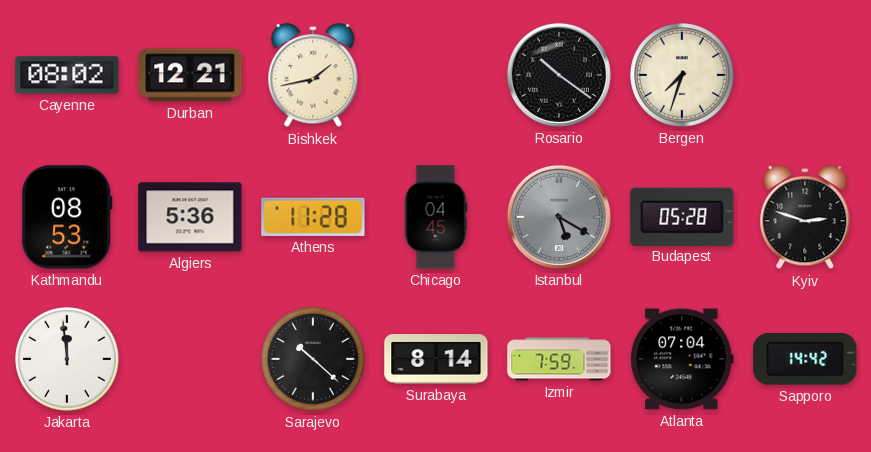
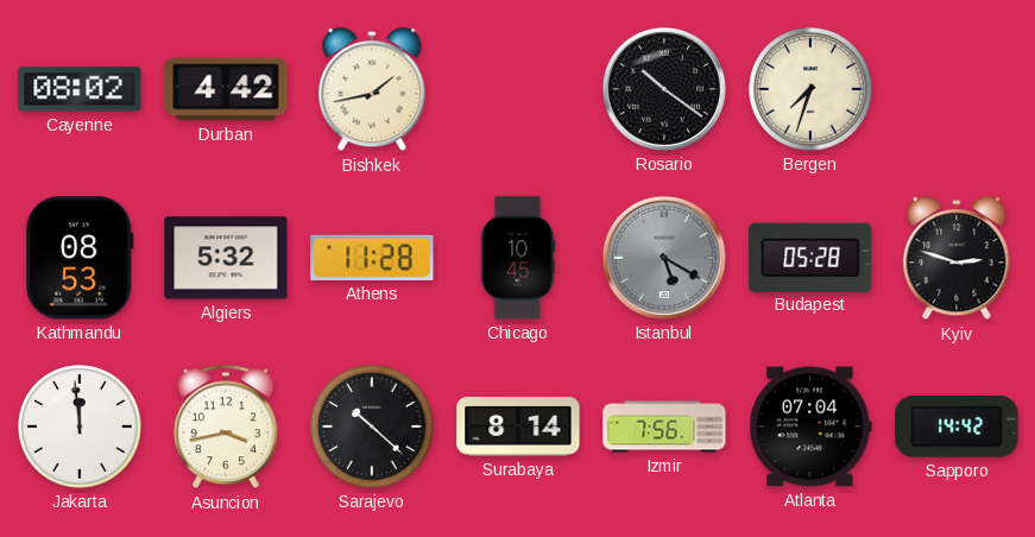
Durban: 12:21 -> 4:42
Algiers: 5:36 -> 5:32
Chicago: 04:45 -> 10:45
Asuncion: none -> 3:43
Izmir: 7:59 -> 7:56
